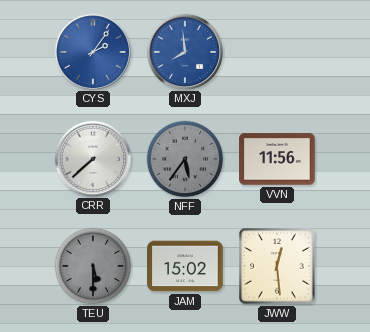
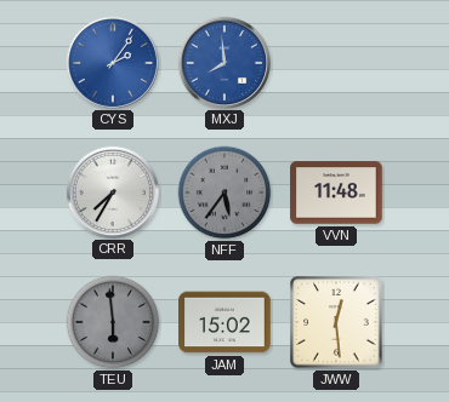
CRR: 7:38 -> 7:35
VVN: 11:56 -> 11:48
TEU: 5:30 -> 5:59
